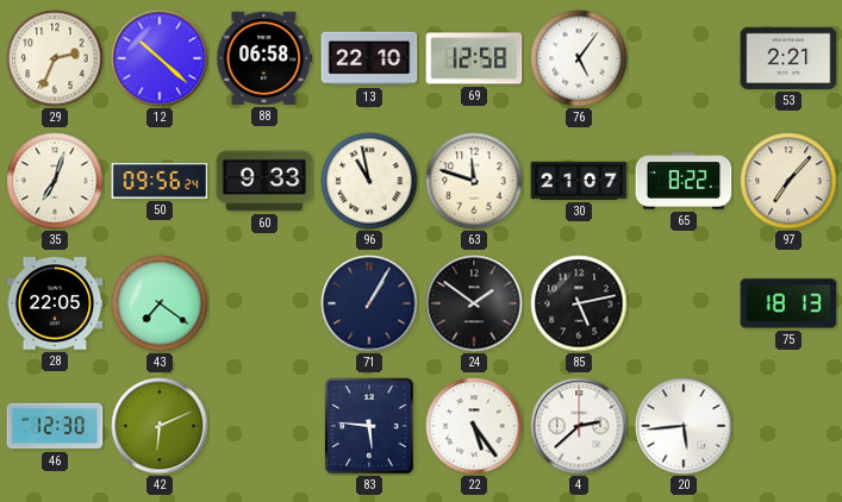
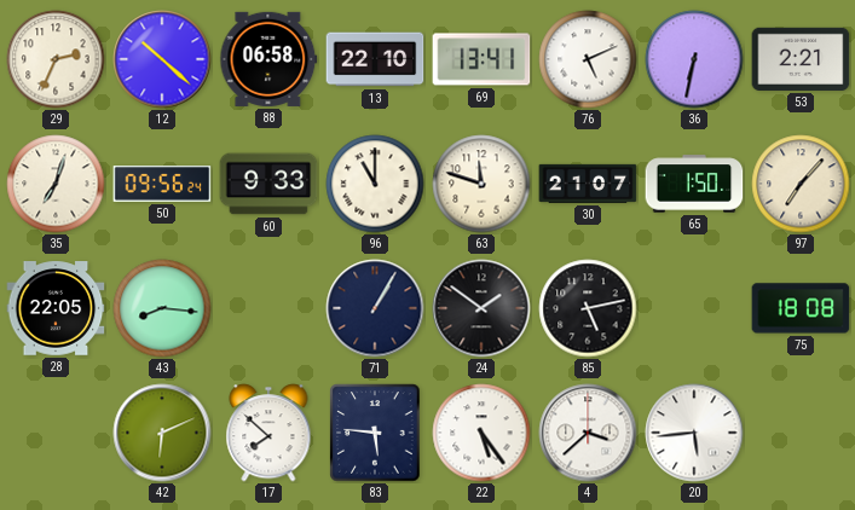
69: 12:58 -> 13:41
76: 5:06 -> 5:11
36: none -> 6:32
96: 10:58 -> 11:00
65: 8:22 -> 1:50
43: 7:21 -> 8:16
75: 18:13 -> 18:08
46: 12:30 -> none
17: none -> 7:52
4: 2:38 -> 3:38
